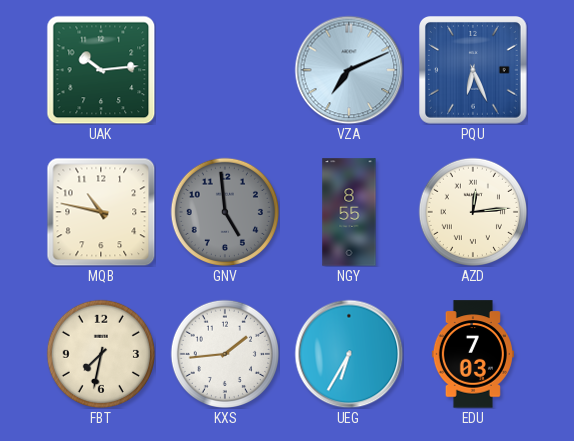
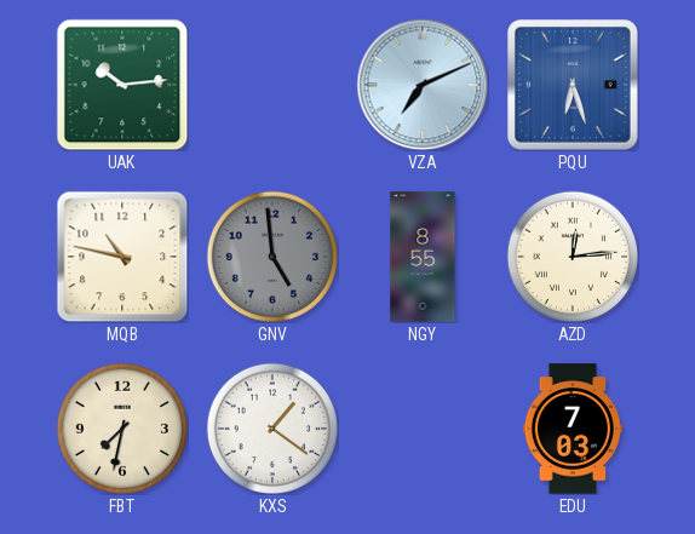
PQU: 6:26 -> 6:27
KXS: 1:44 -> 1:21
UEG: 6:35 -> none
